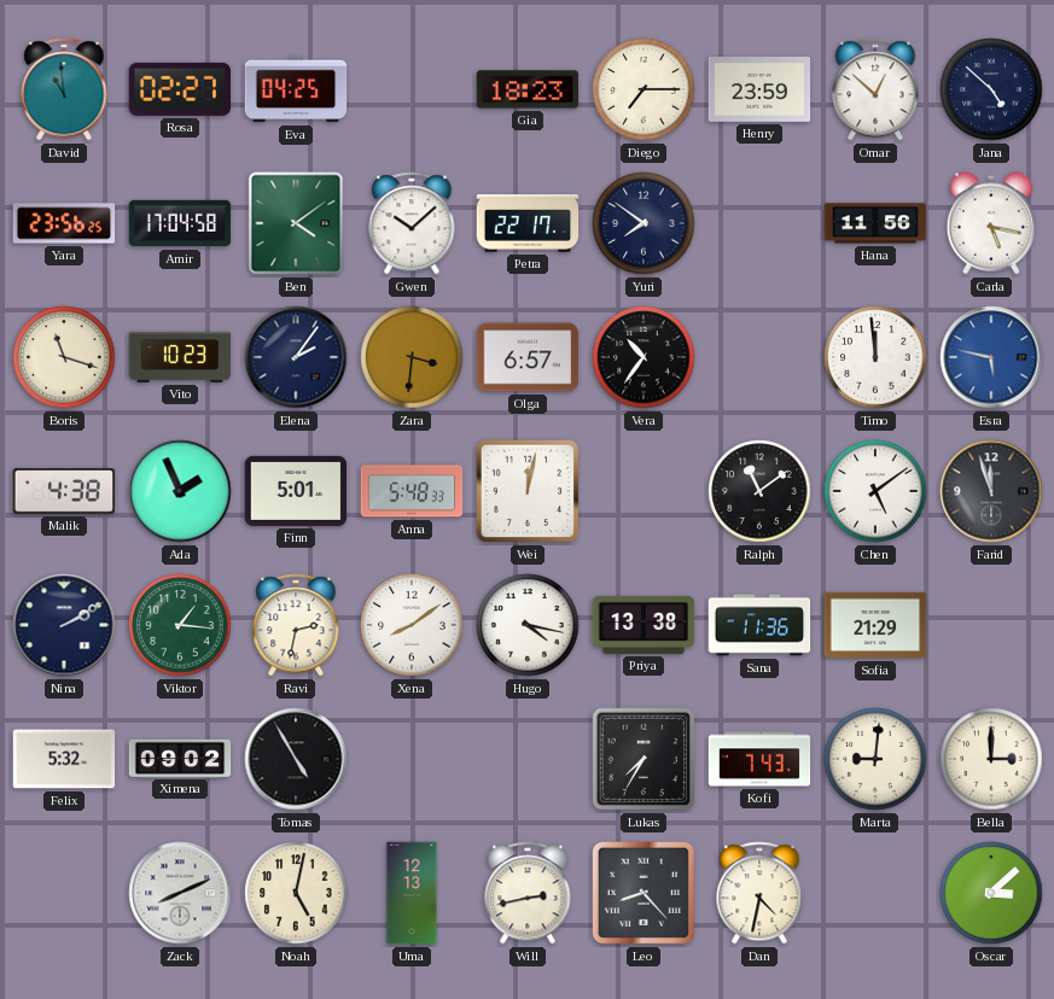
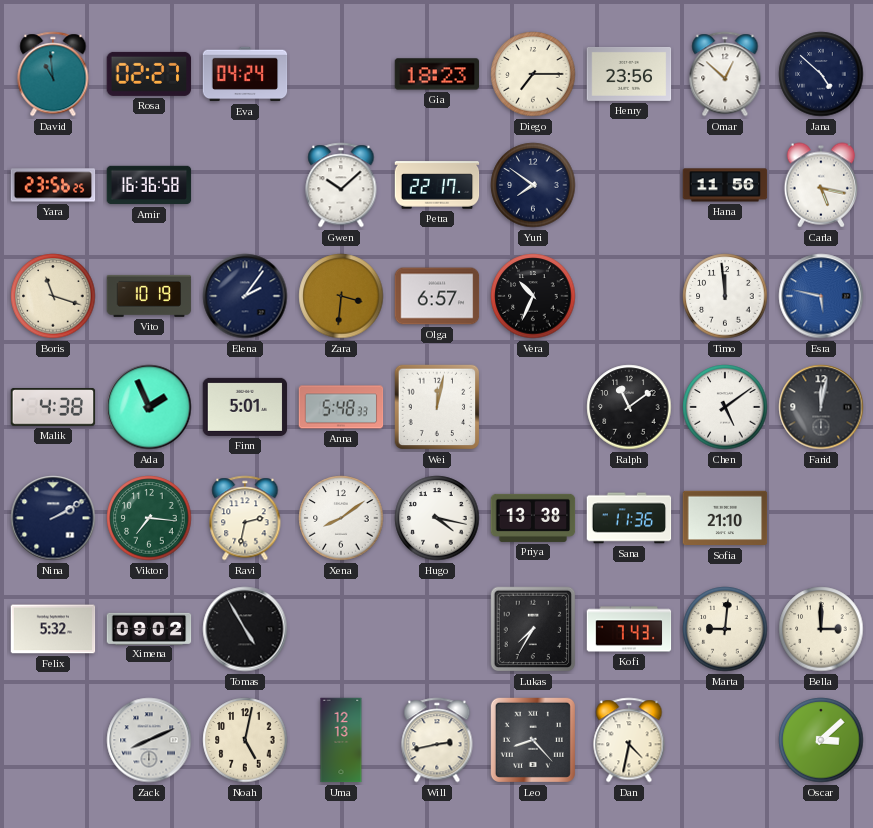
Eva: 04:25 -> 04:24
Henry: 23:59 -> 23:56
Amir: 17:04 -> 16:36
Ben: 4:09 -> none
Vito: 10:23 -> 10:19
Vera: 10:36 -> 10:34
Farid: 11:57 -> 12:02
Viktor: 1:16 -> 7:16
Sofia: 21:29 -> 21:10
